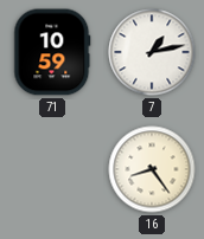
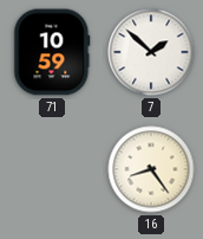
7: 1:13 -> 1:52
